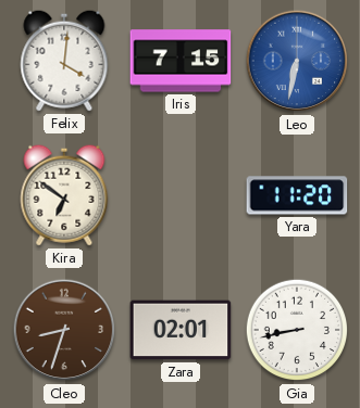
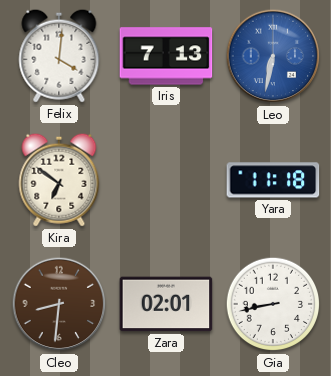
Iris: 7:15 -> 7:13
Yara: 11:20 -> 11:18
Cleo: 8:33 -> 8:31
